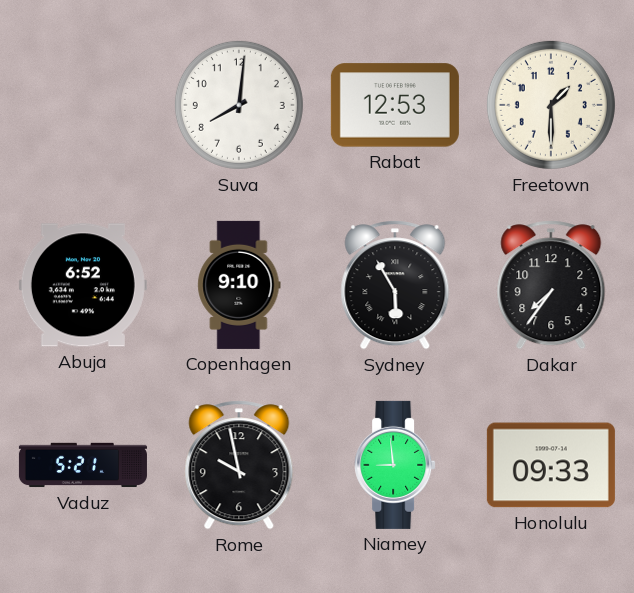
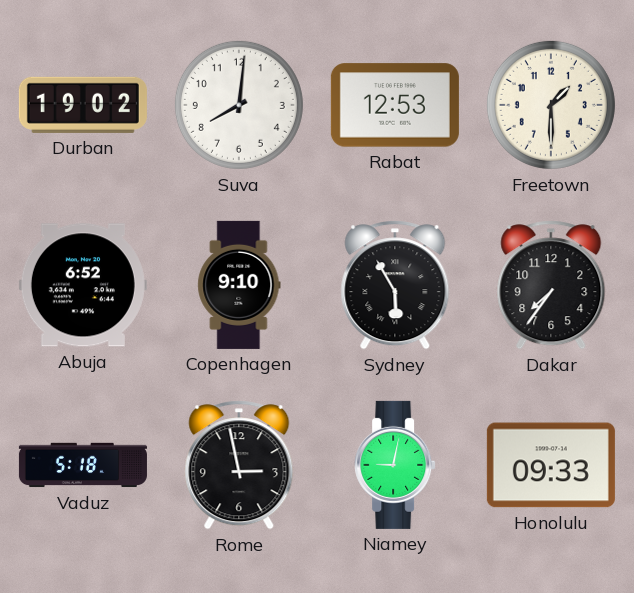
Durban: none -> 19:02
Vaduz: 5:21 -> 5:18
Rome: 9:58 -> 2:58
Niamey: 8:59 -> 9:02
